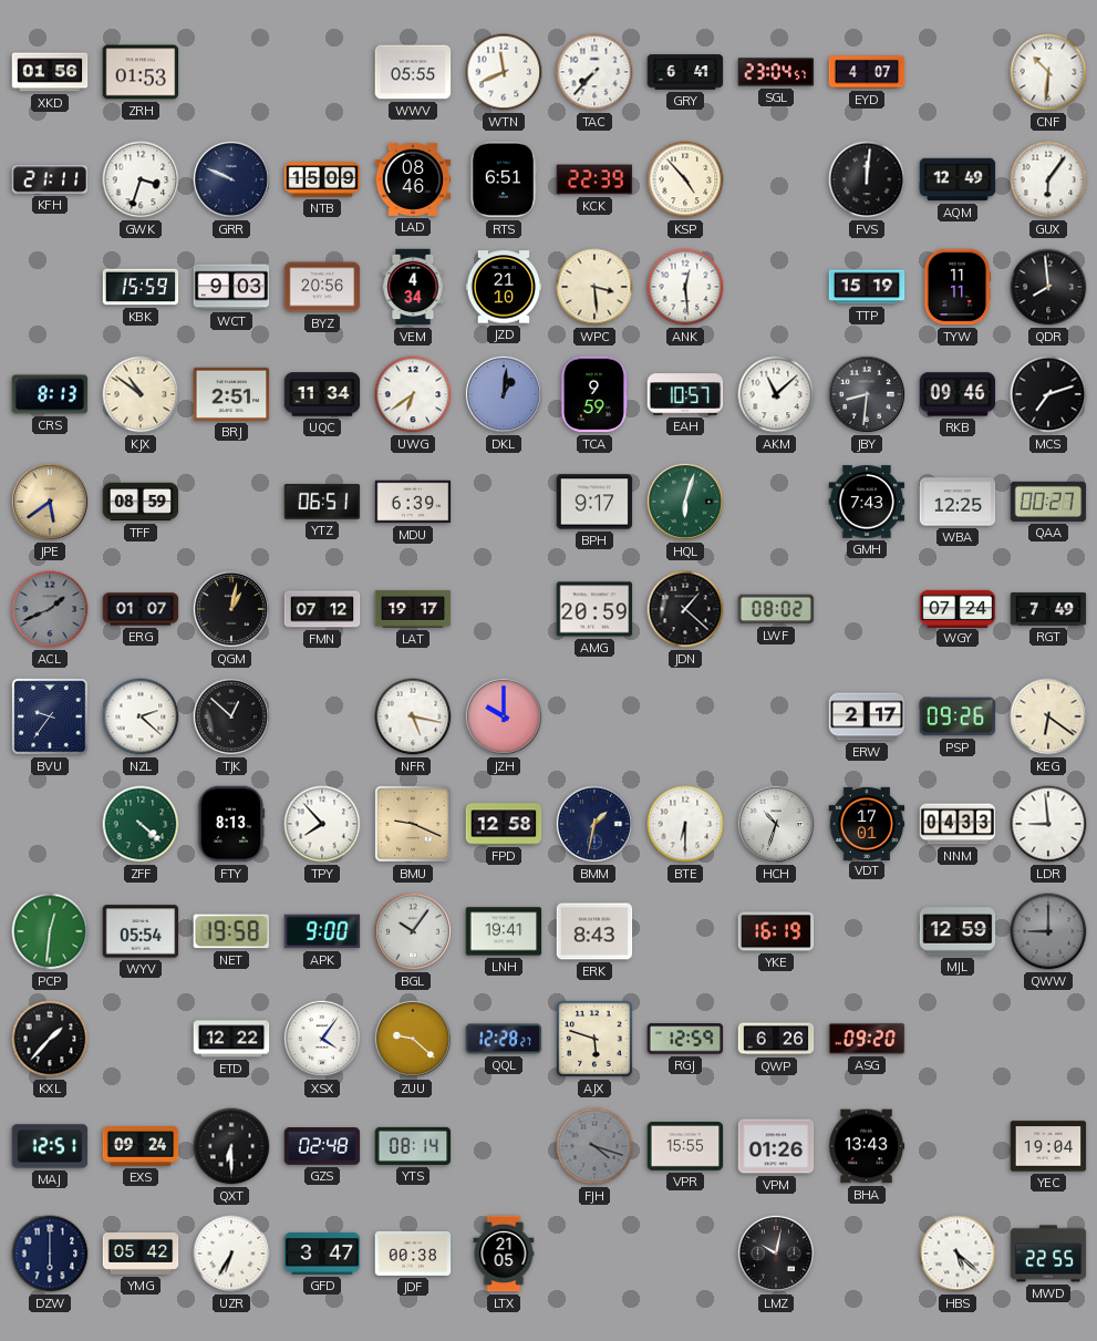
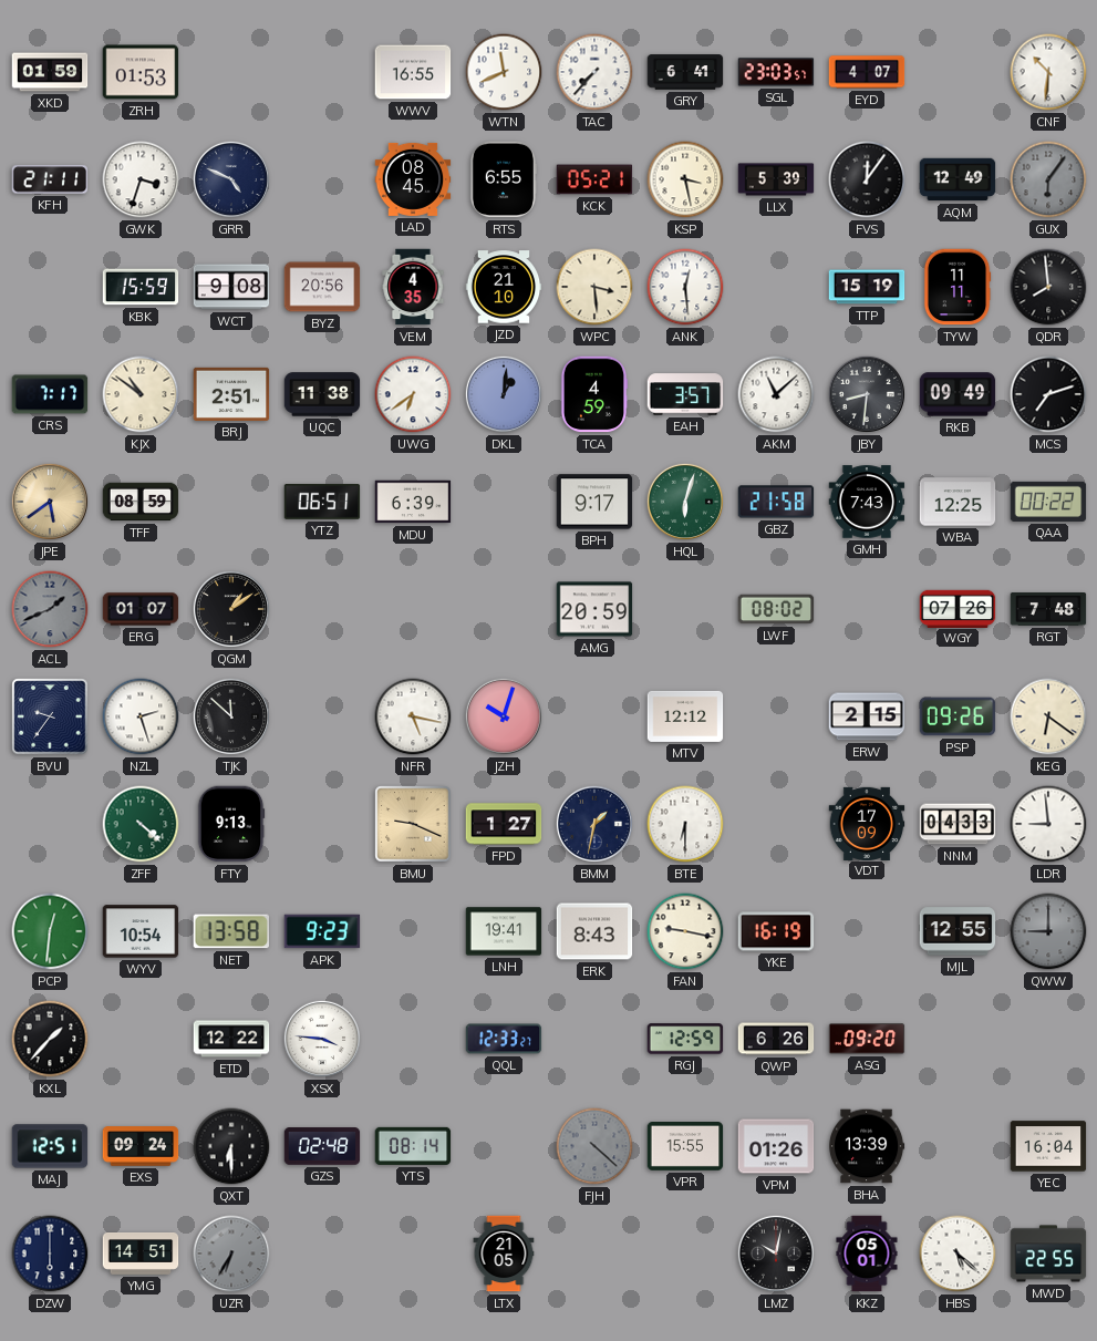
XKD: 01:56 -> 01:59
WWV: 05:55 -> 16:55
SGL: 23:04 -> 23:03
GRR: 9:49 -> 4:49
NTB: 15:09 -> none
LAD: 08:46 -> 08:45
RTS: 6:51 -> 6:55
KCK: 22:39 -> 05:21
KSP: 4:53 -> 3:28
LLX: none -> 5:39
FVS: 12:01 -> 12:06
GUX dial: white -> grey
WCT: 9:03 -> 9:08
VEM: 4:34 -> 4:35
CRS: 8:13 -> 7:17
UQC: 11:34 -> 11:38
TCA: 9:59 -> 4:59
EAH: 10:57 -> 3:57
RKB: 09:46 -> 09:49
GBZ: none -> 21:58
QAA: 00:27 -> 00:22
QGM: 1:02 -> 1:09
FMN: 07:12 -> none
LAT: 19:17 -> none
JDN: 1:22 -> none
WGY: 07:24 -> 07:26
RGT: 7:49 -> 7:48
NZL: 2:22 -> 2:27
TJK: 12:52 -> 11:52
JZH: 10:00 -> 10:03
MTV: none -> 12:12
ERW: 2:17 -> 2:15
FTY: 8:13 -> 9:13
TPY: 7:53 -> none
FPD: 12:58 -> 1:27
HCH: 10:33 -> none
VDT: 17:01 -> 17:09
WYV: 05:54 -> 10:54
NET: 19:58 -> 13:58
APK: 9:00 -> 9:23
BGL: 10:06 -> none
FAN: none -> 9:17
MJL: 12:59 -> 12:55
XSX: 4:06 -> 3:46
ZUU: 9:22 -> none
QQL: 12:28 -> 12:33
AJX: 5:48 -> none
FJH: 4:18 -> 4:22
BHA: 13:43 -> 13:39
YEC: 19:04 -> 16:04
YMG: 05:42 -> 14:51
UZR dial: white -> grey
GFD: 3:47 -> none
JDF: 00:38 -> none
KKZ: none -> 05:01
